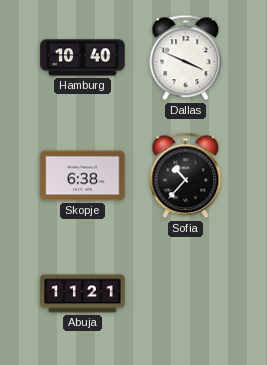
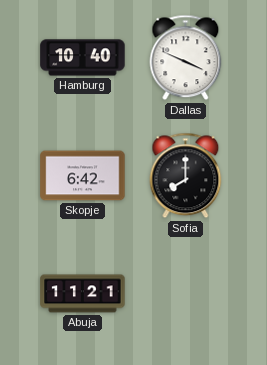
Skopje: 6:38 -> 6:42
Sofia: 10:37 -> 8:00
